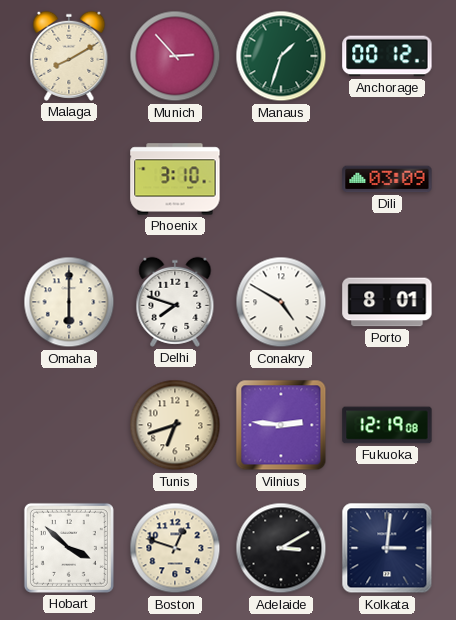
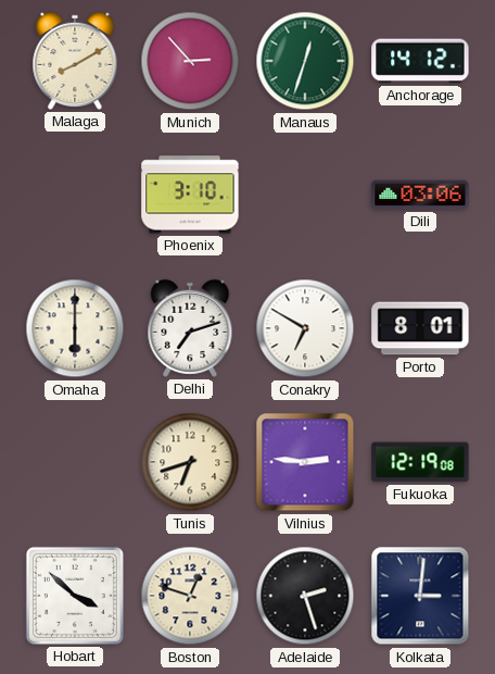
Manaus: 1:33 -> 12:33
Anchorage: 00:12 -> 14:12
Dili: 03:09 -> 03:06
Delhi: 7:48 -> 7:12
Conakry: 4:50 -> 6:50
Adelaide: 3:10 -> 2:27
